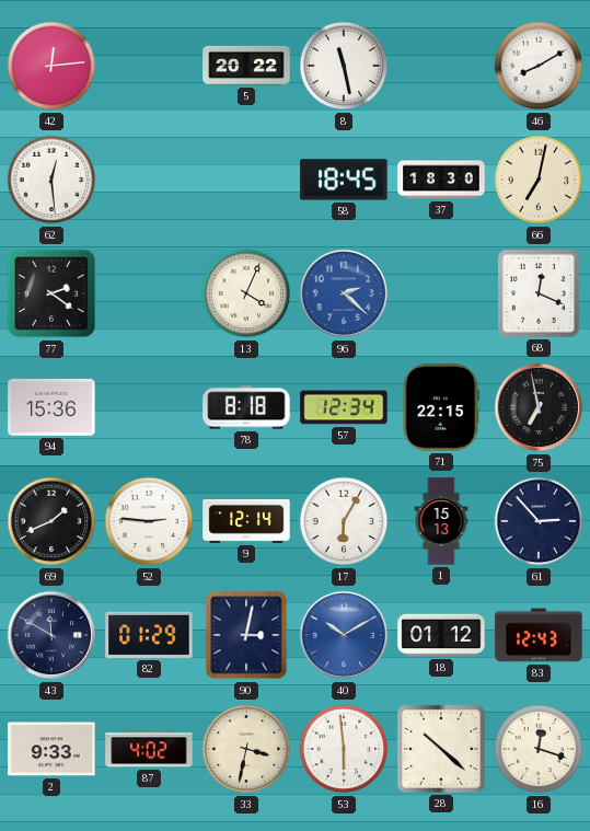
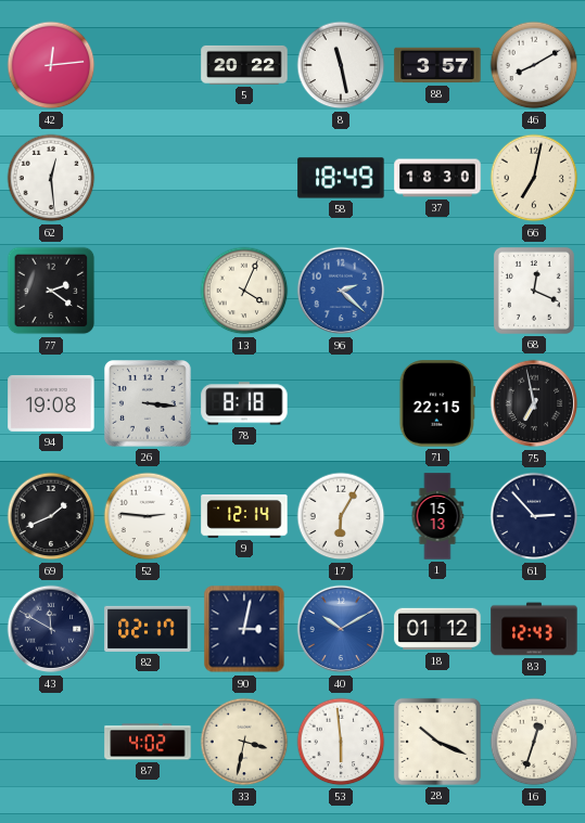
88: none -> 3:57
58: 18:45 -> 18:49
94: 15:36 -> 19:08
26: none -> 3:16
57: 12:34 -> none
82: 01:29 -> 02:17
2: 9:33 -> none
28: 10:22 -> 10:19
16: 12:18 -> 12:33
